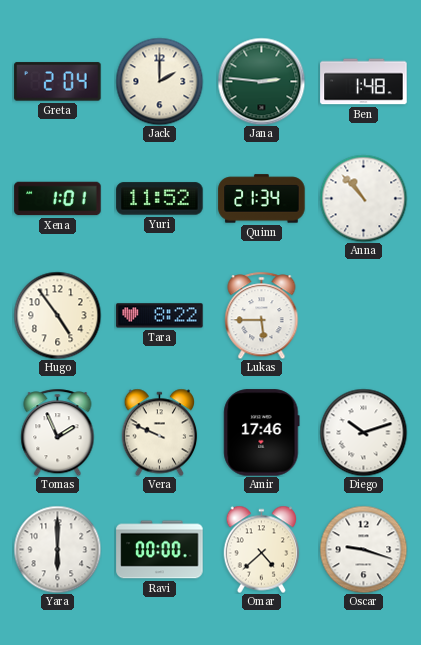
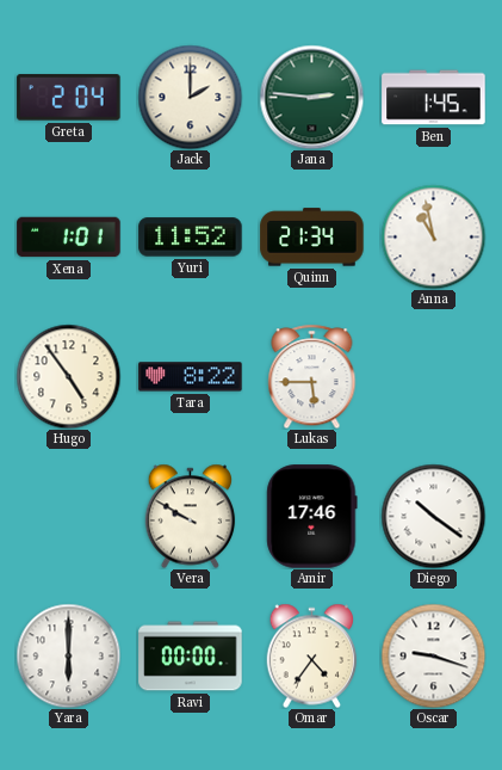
Ben: 1:48 -> 1:45
Anna: 10:53 -> 10:58
Tomas: 1:56 -> none
Vera: 9:49 -> 9:50
Diego: 10:12 -> 10:21
Omar: 4:38 -> 4:36
